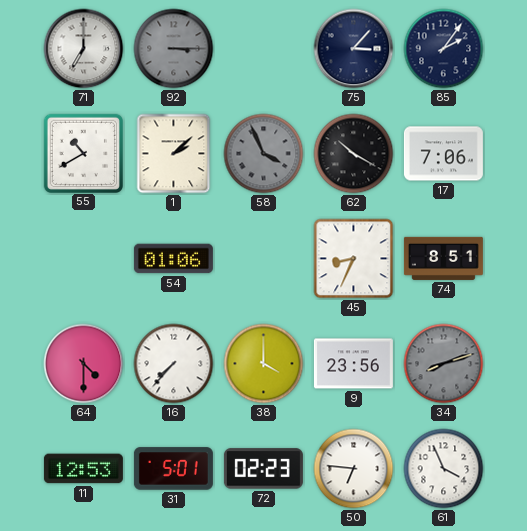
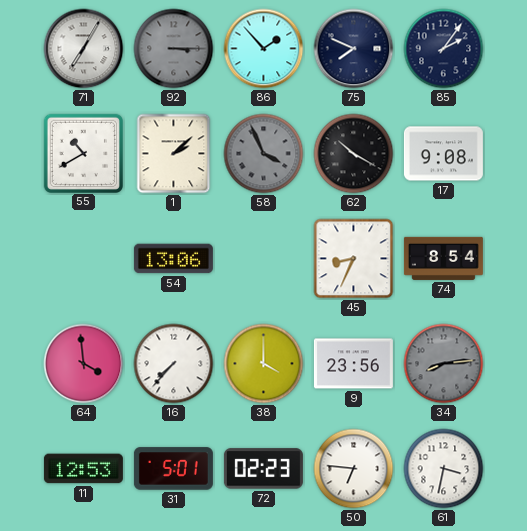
71: 7:00 -> 7:05
86: none -> 1:53
75: 3:07 -> 7:49
17: 7:06 -> 9:08
54: 01:06 -> 13:06
74: 8:51 -> 8:54
64: 4:30 -> 3:59
34: 8:12 -> 8:14
61: 3:56 -> 3:32
